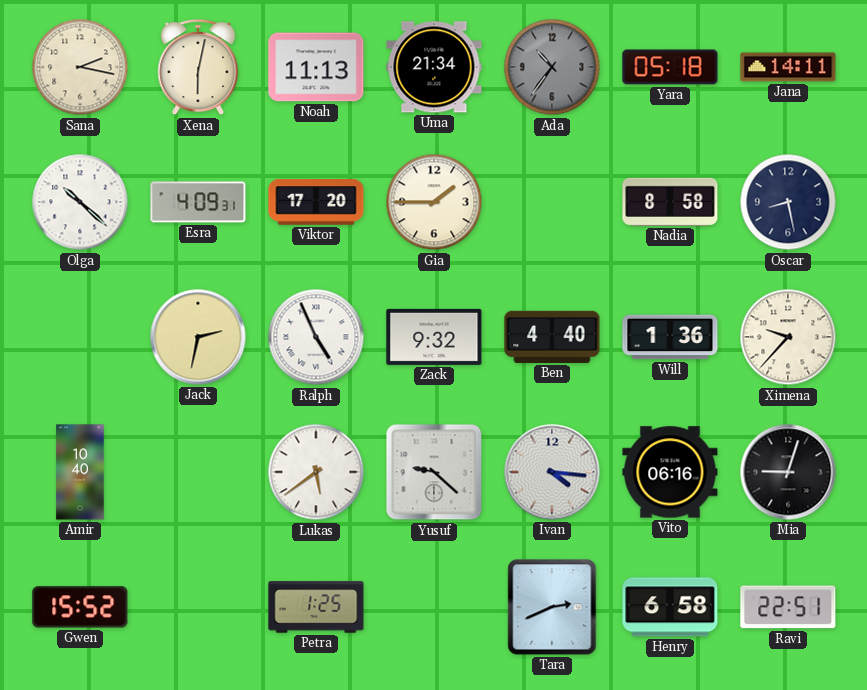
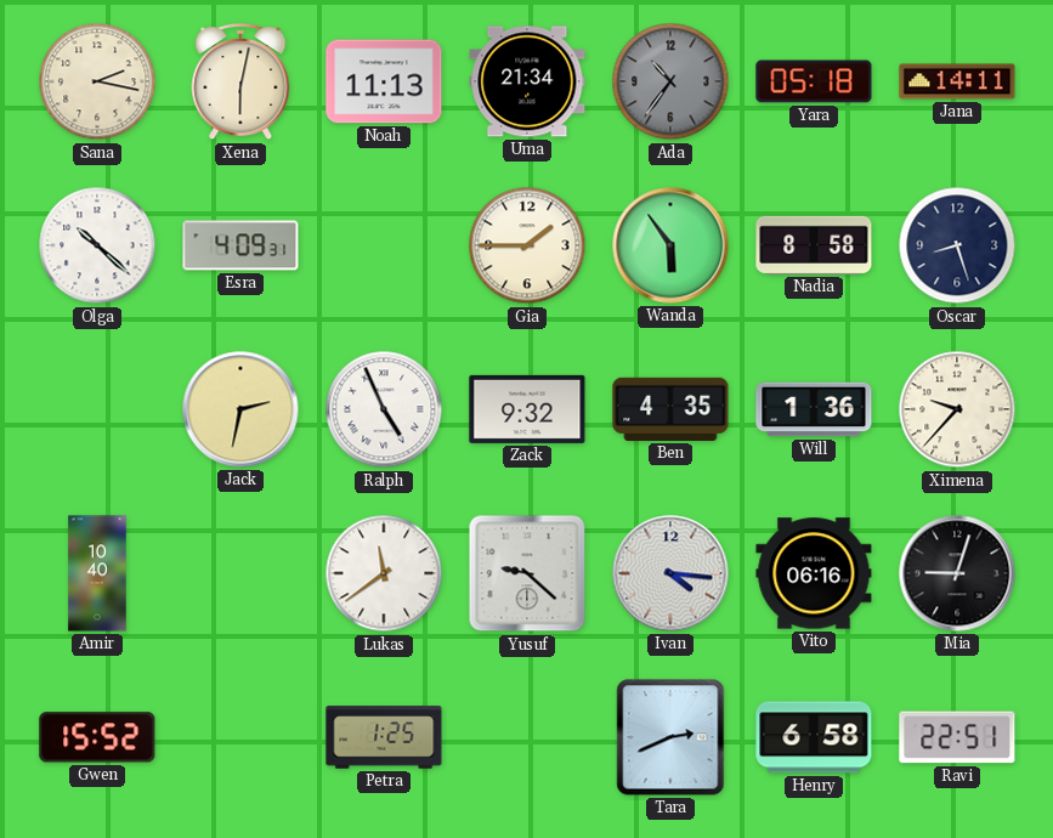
Viktor: 17:20 -> none
Wanda: none -> 5:54
Oscar: 8:28 -> 8:27
Ben: 4:40 -> 4:35
Lukas: 5:39 -> 11:39
